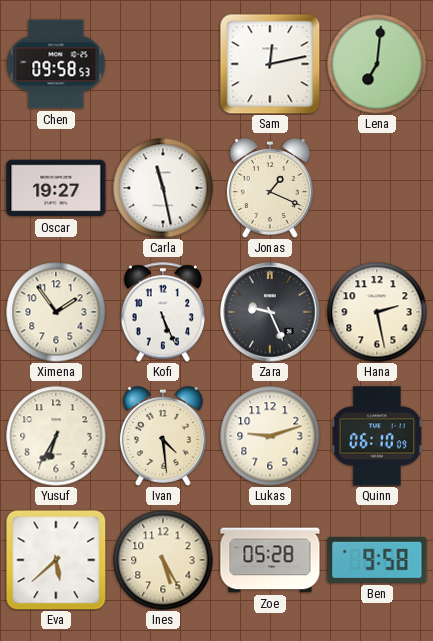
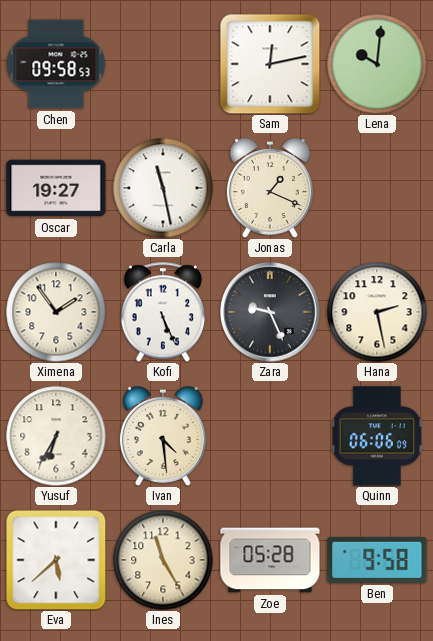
Lena: 7:01 -> 10:01
Lukas: 9:12 -> none
Quinn: 06:10 -> 06:06
Ines: 5:25 -> 11:25
